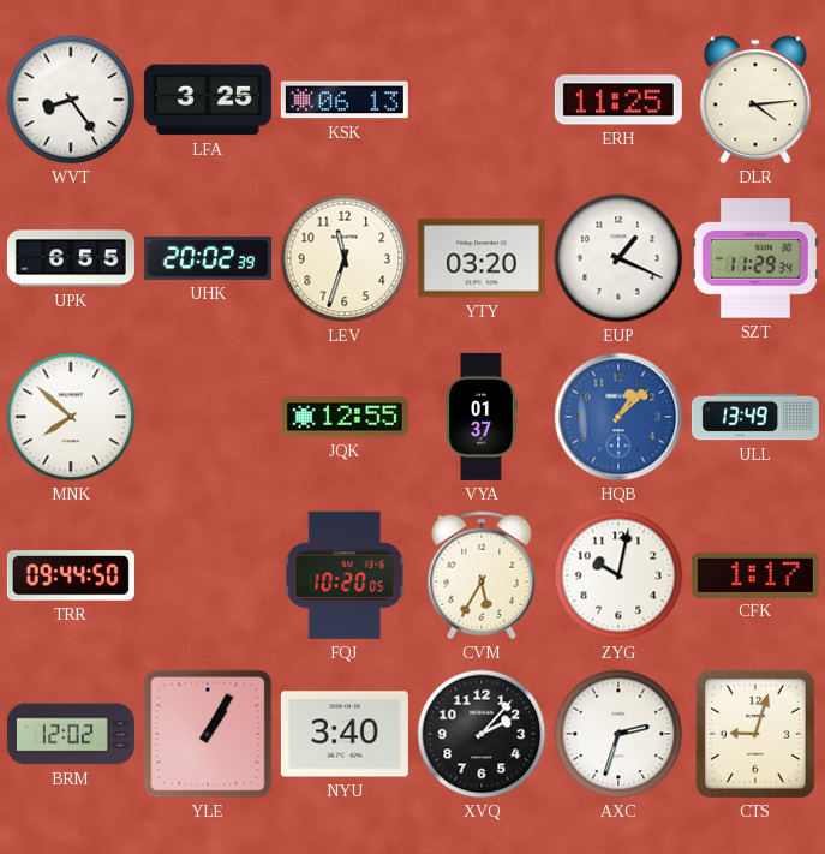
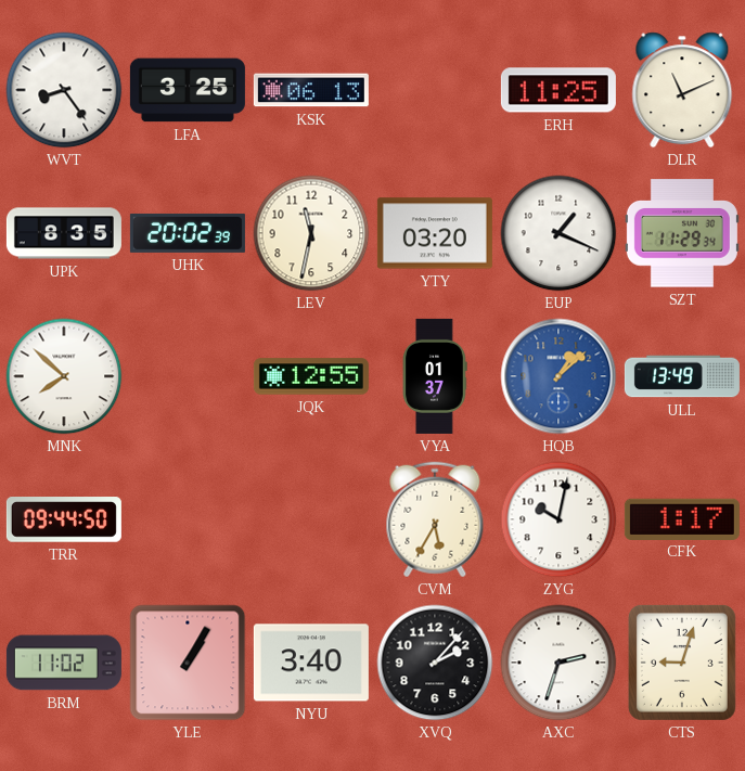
DLR: 4:14 -> 11:11
UPK: 6:55 -> 8:35
LEV: 11:33 -> 11:32
FQJ: 10:20 -> none
BRM: 12:02 -> 11:02
